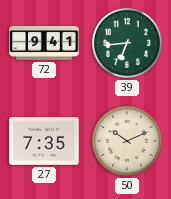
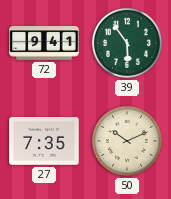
39: 6:44 -> 5:54
